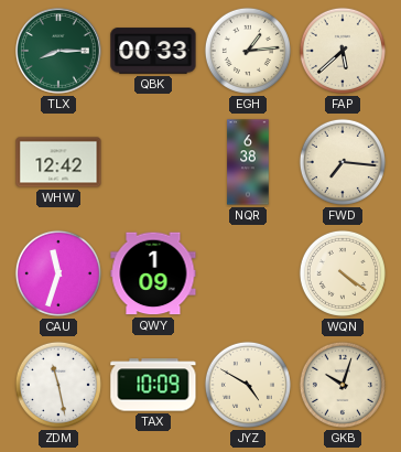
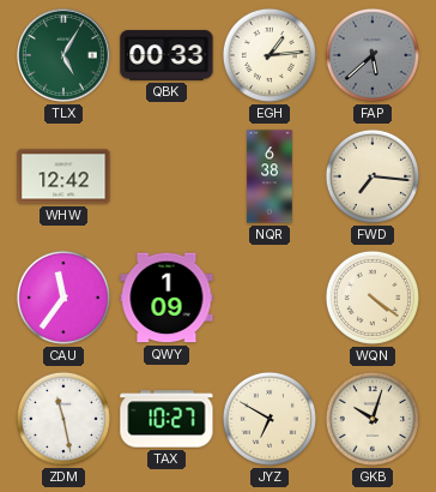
TLX: 8:15 -> 5:05
FAP dial: cream -> grey
CAU: 11:33 -> 11:36
TAX: 10:09 -> 10:27
JYZ: 4:50 -> 6:50
